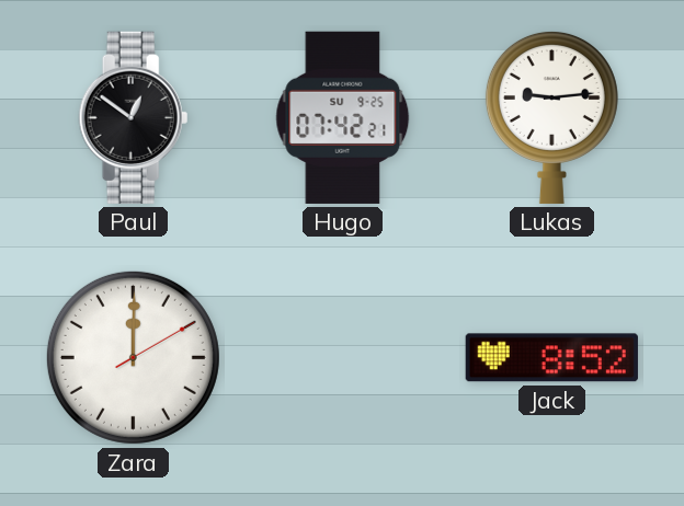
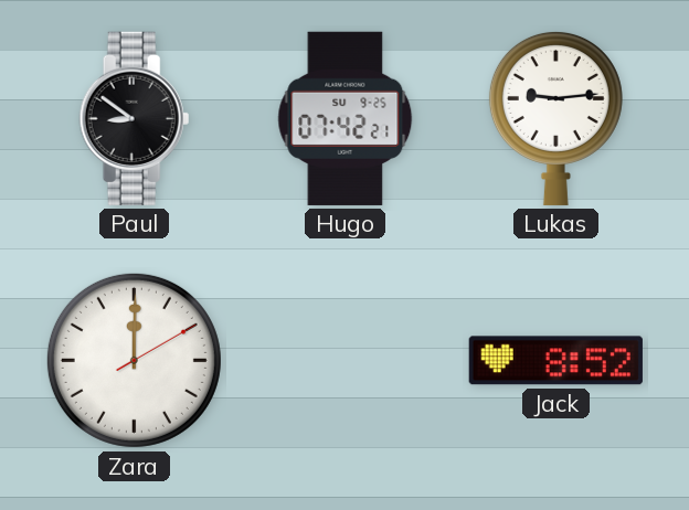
Paul: 12:51 -> 8:51
